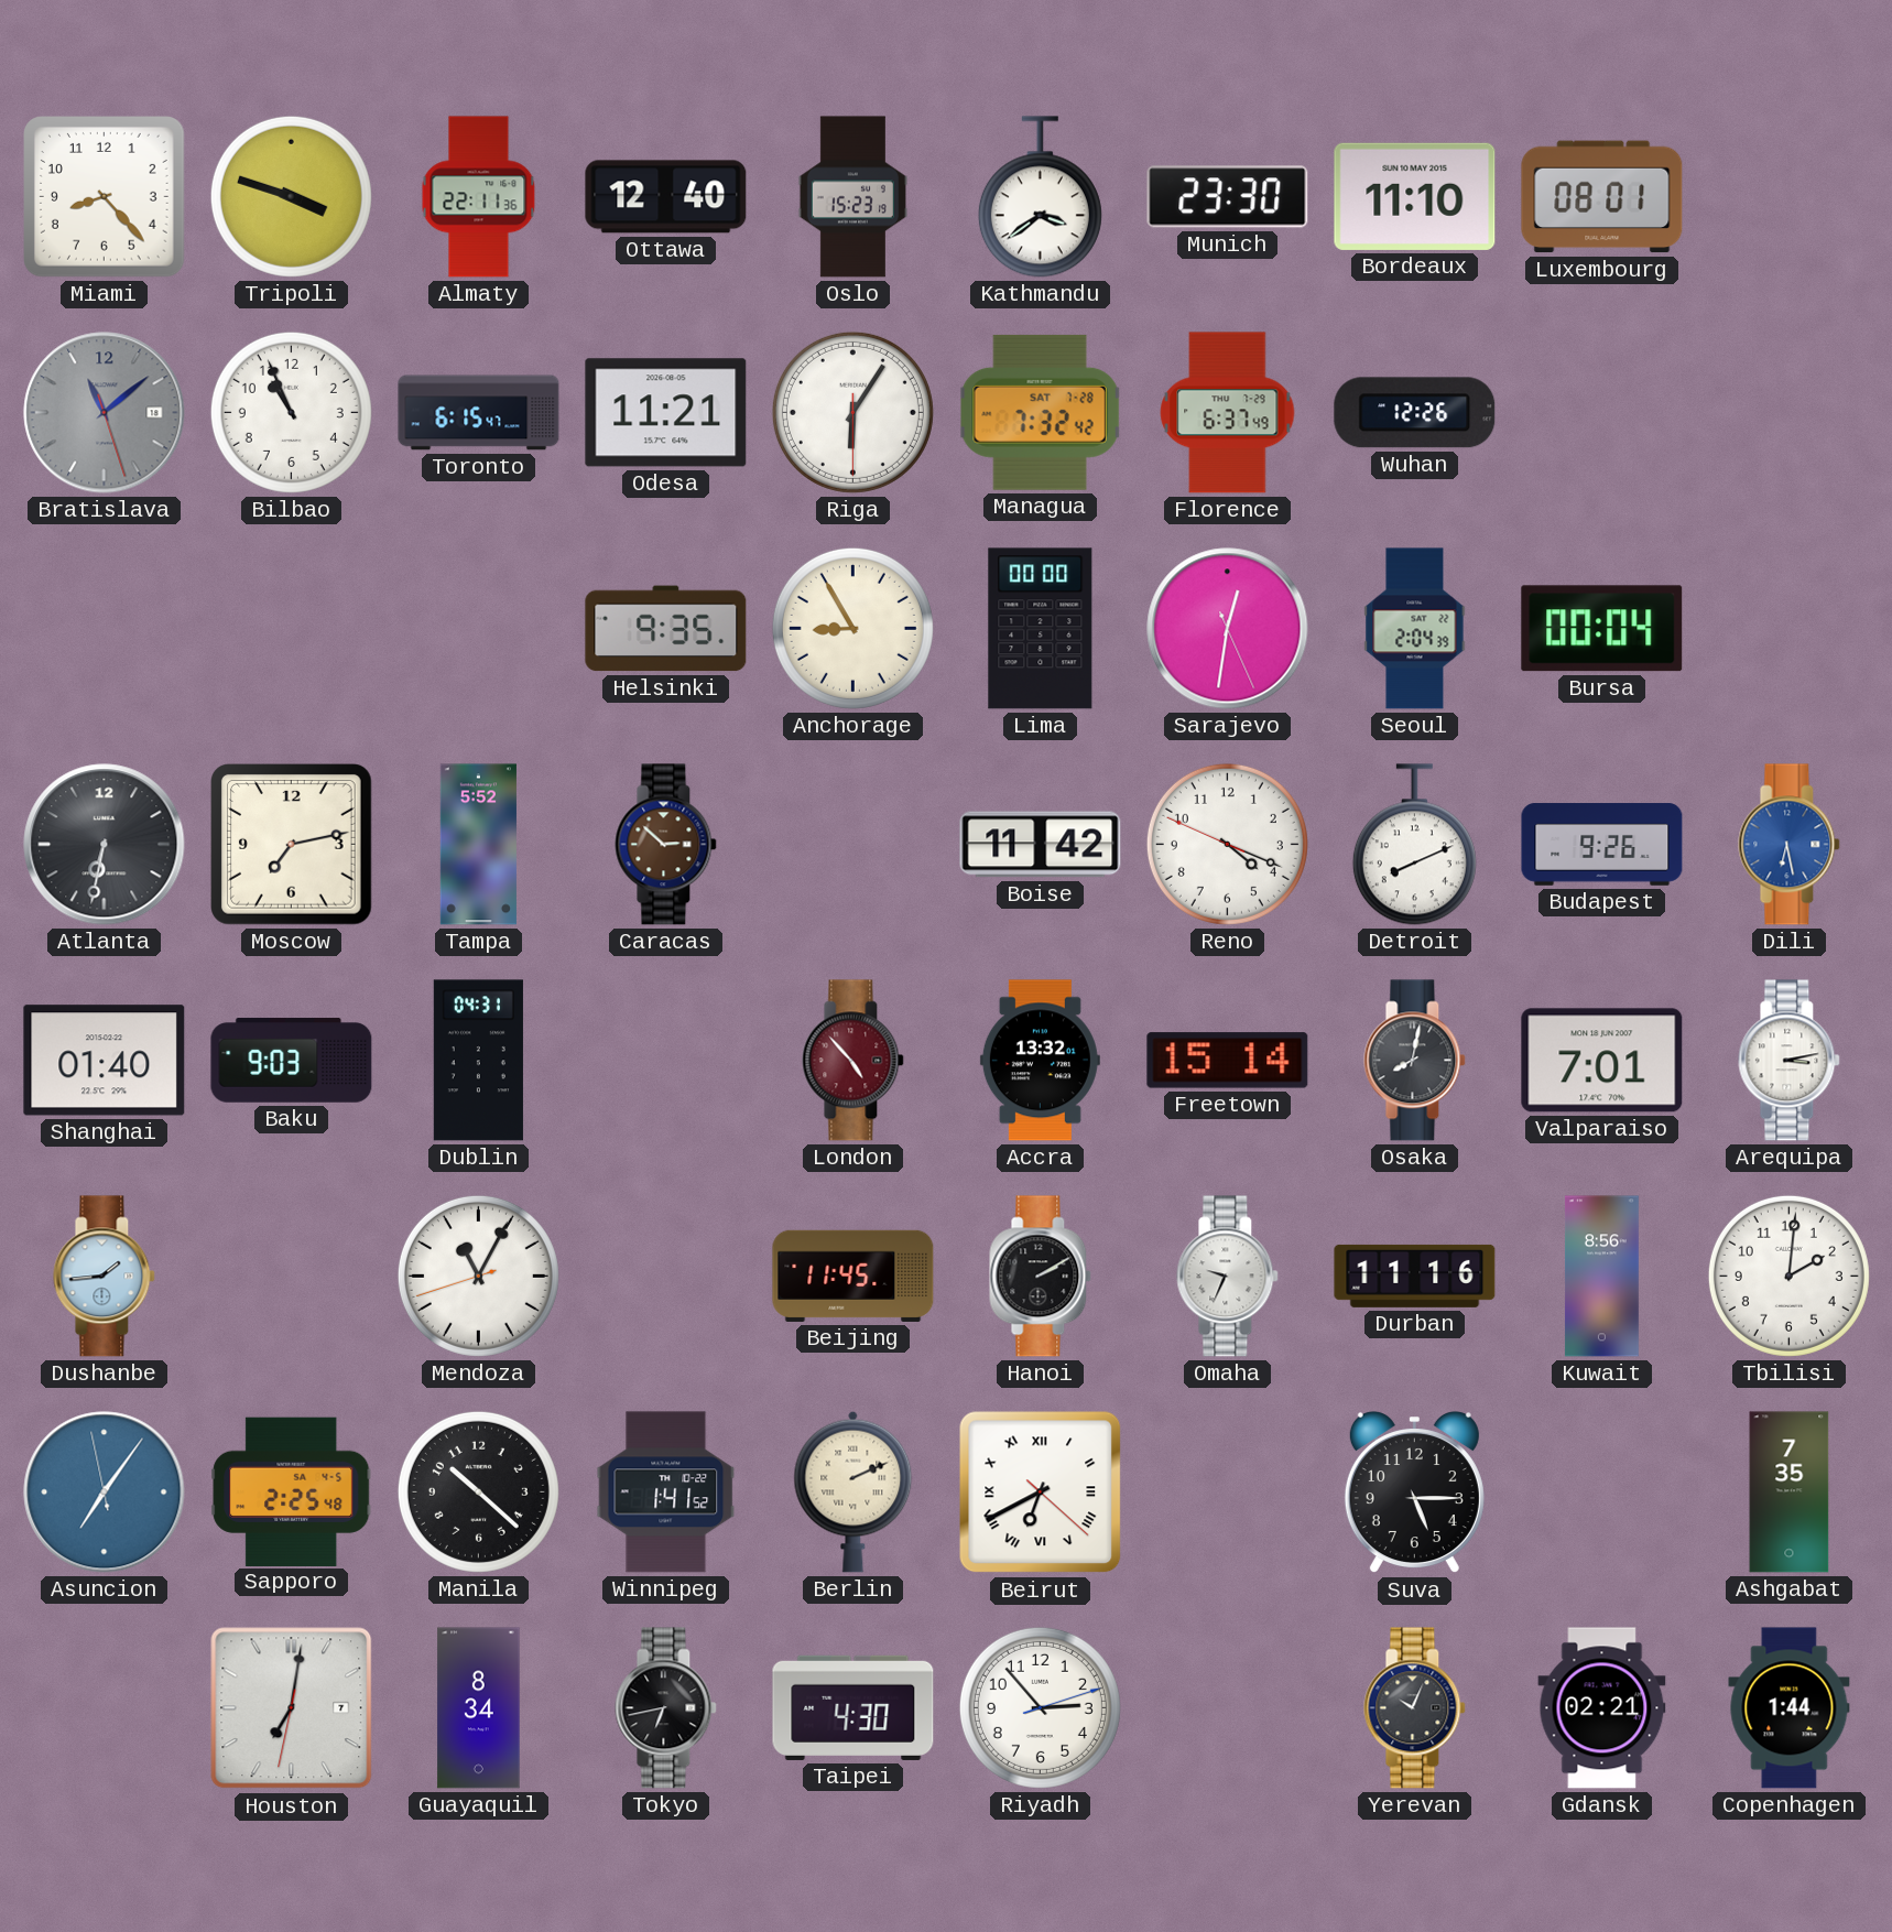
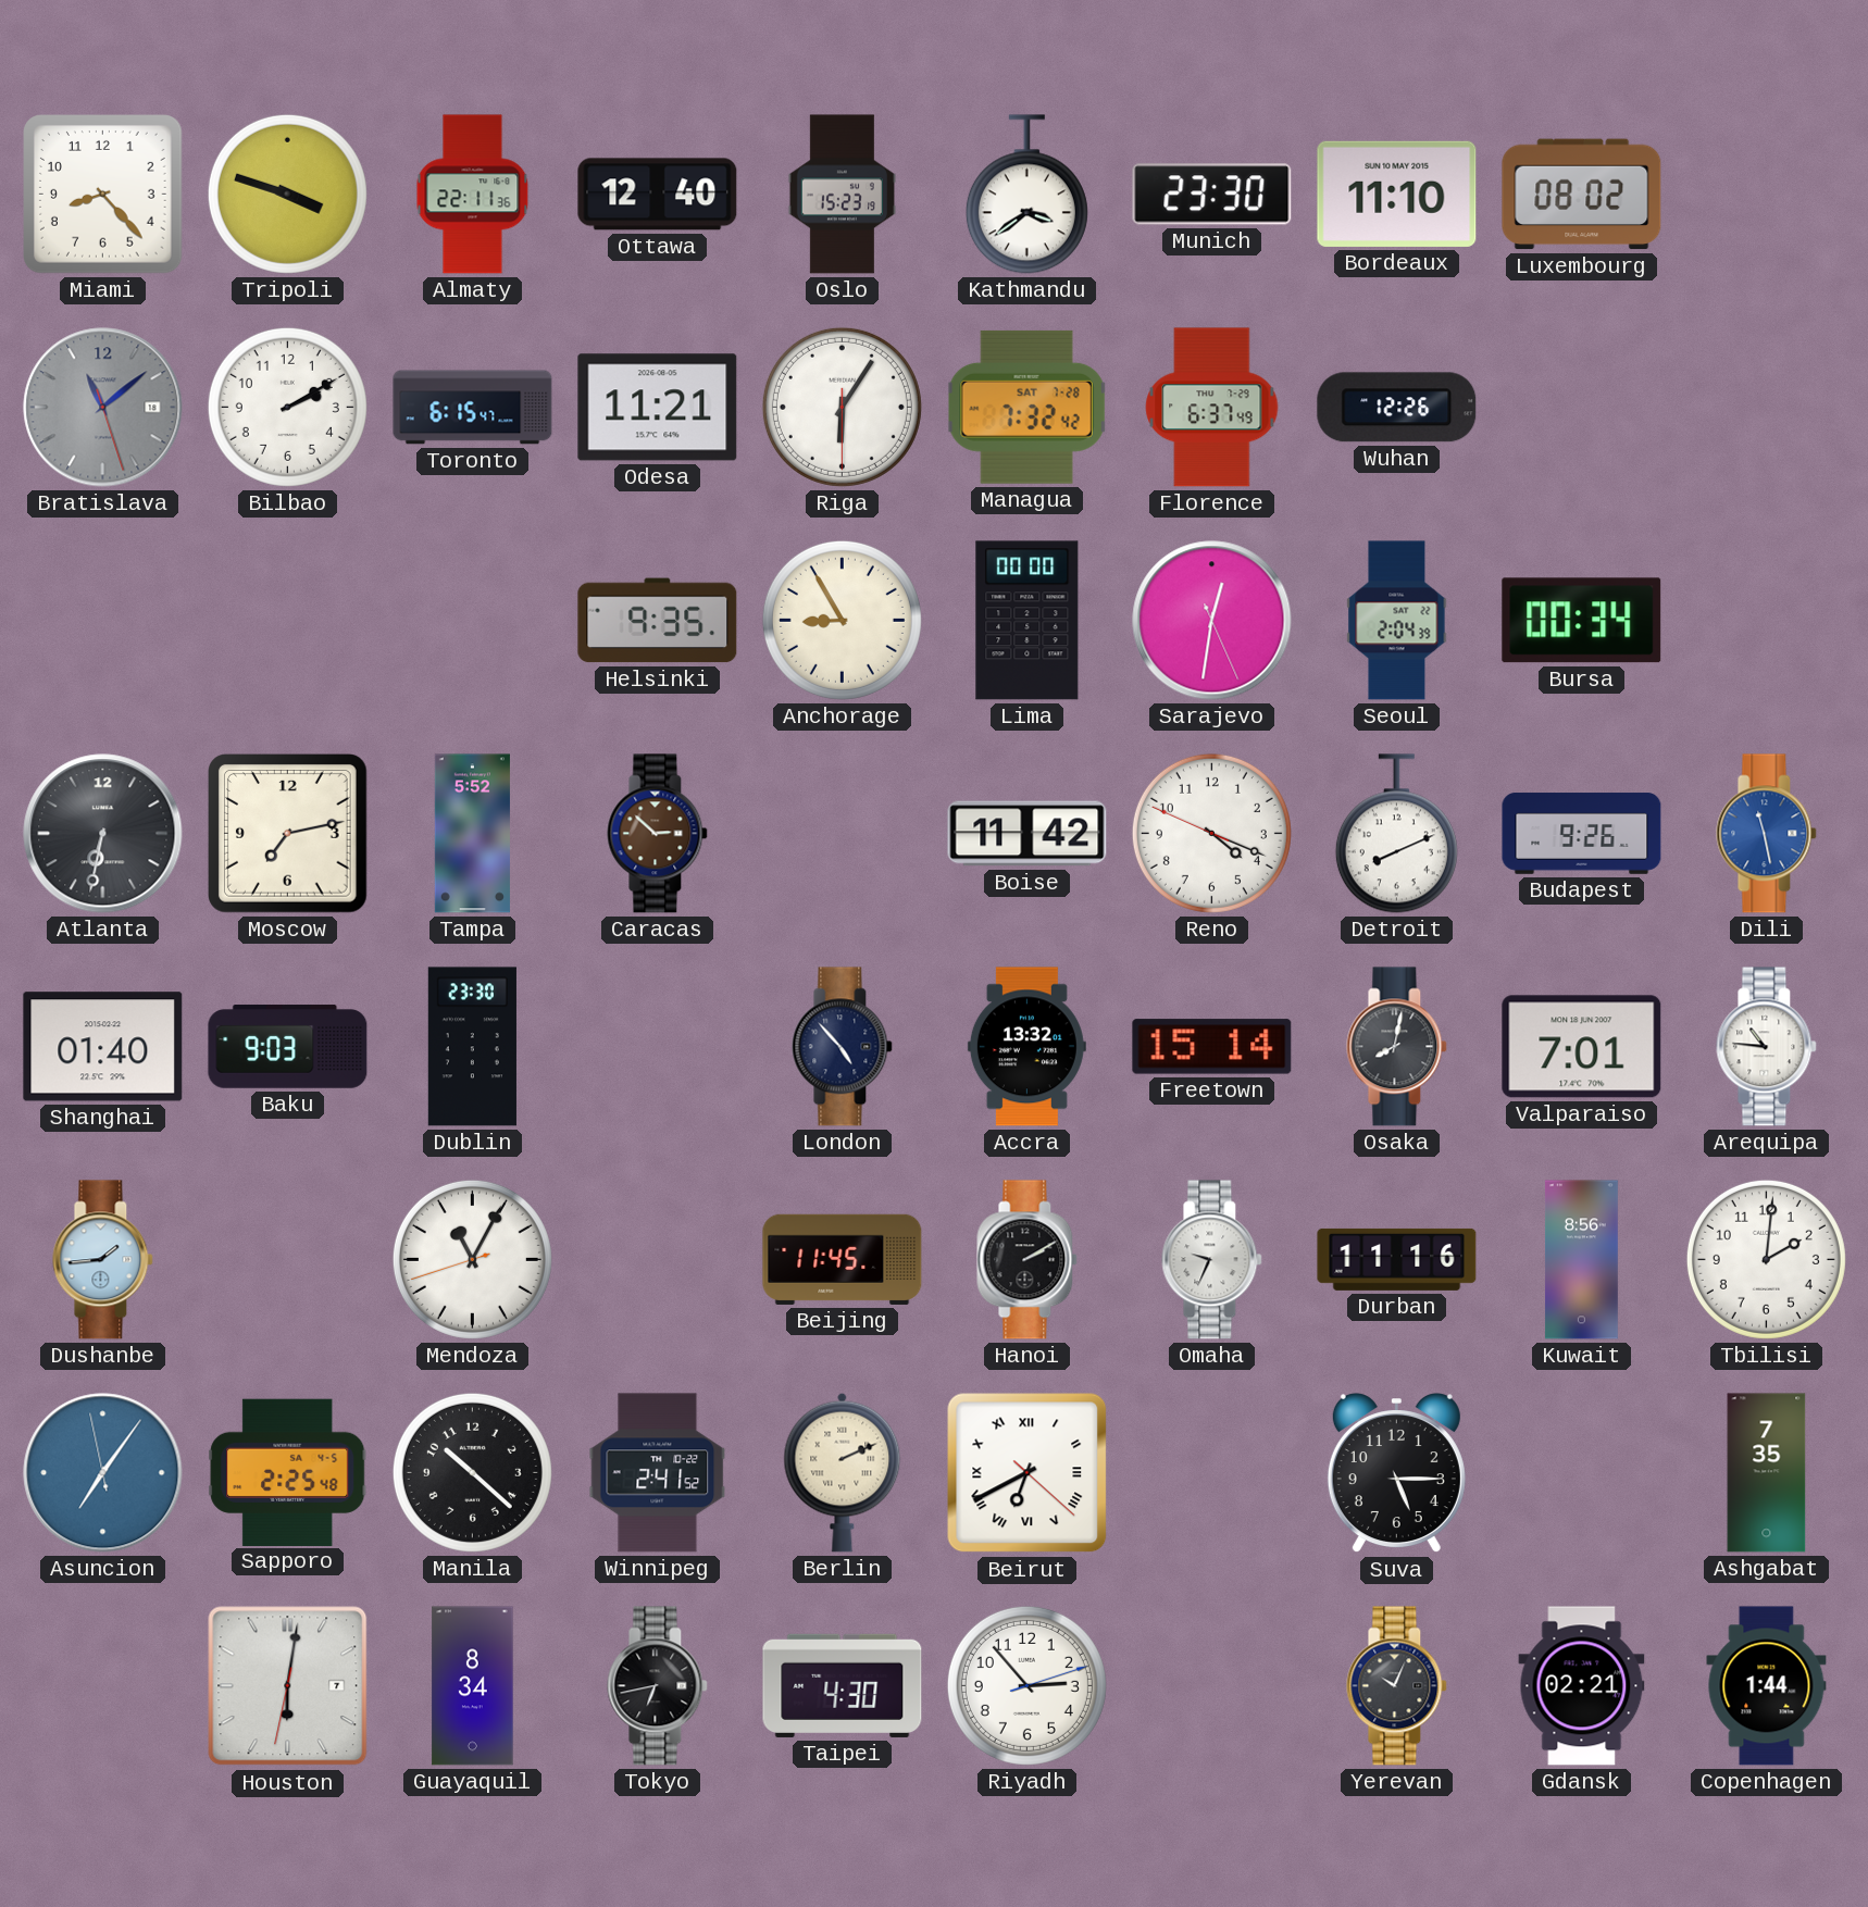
Luxembourg: 08:01 -> 08:02
Bilbao: 10:56 -> 2:10
Bursa: 00:04 -> 00:34
Dili: 6:28 -> 11:28
Dublin: 04:31 -> 23:30
London dial: burgundy -> navy
Arequipa: 3:13 -> 10:46
Winnipeg: 1:41 -> 2:41
Houston: 7:01 -> 6:01
